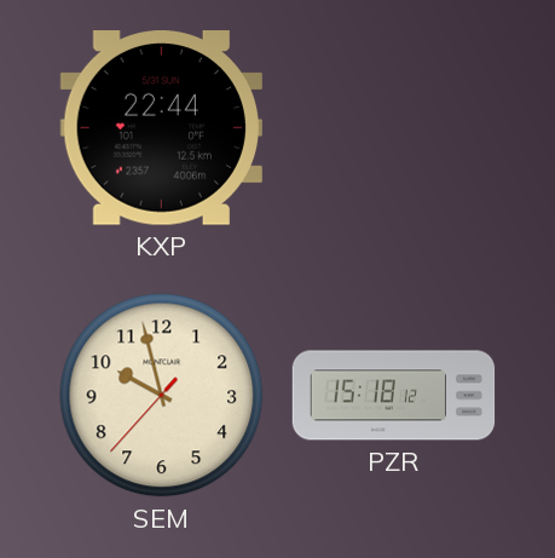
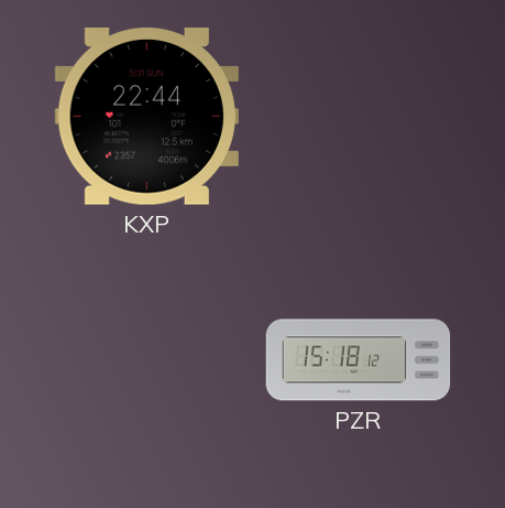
SEM: 9:57 -> none
